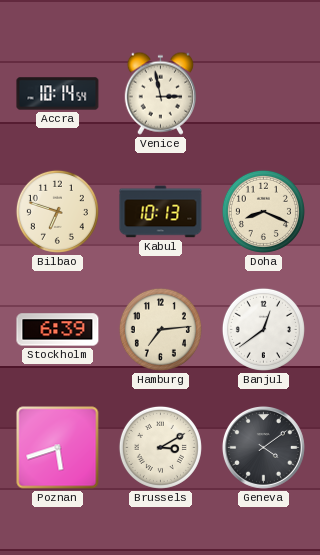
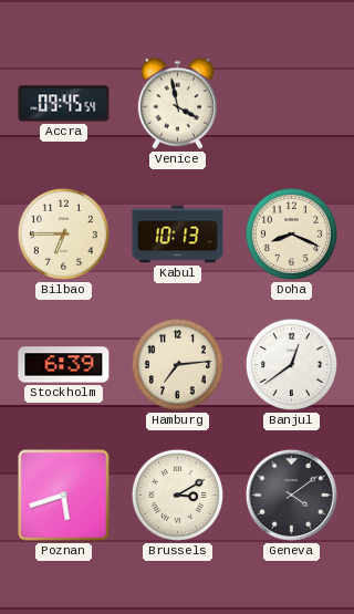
Accra: 10:14 -> 09:45
Venice: 2:58 -> 3:58
Bilbao: 6:48 -> 6:45
